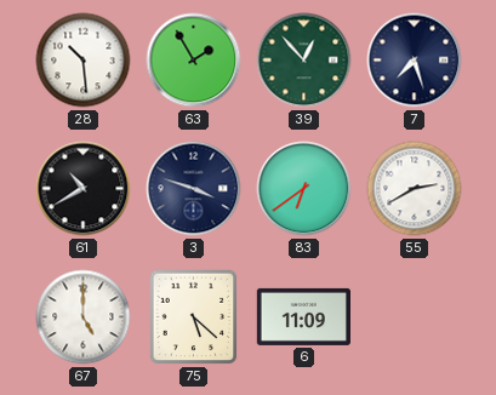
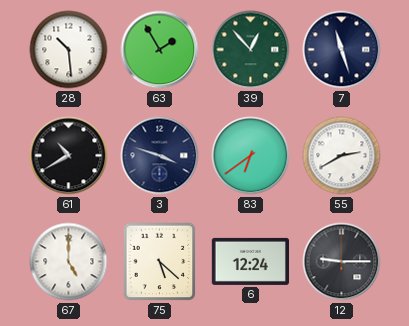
7: 7:27 -> 11:27
6: 11:09 -> 12:24
12: none -> 9:15
